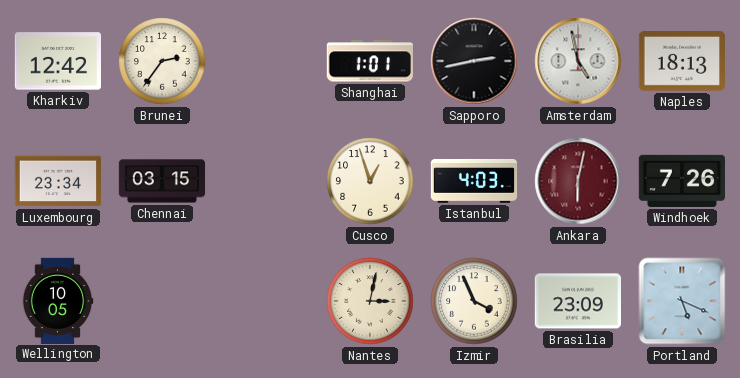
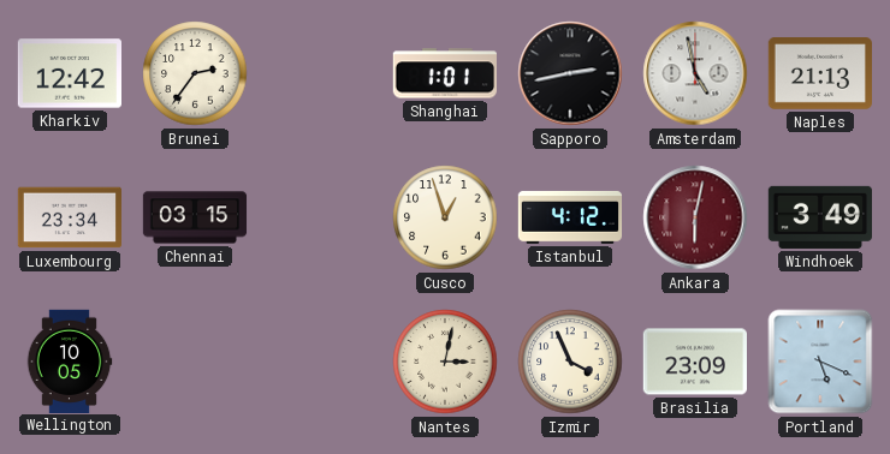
Naples: 18:13 -> 21:13
Istanbul: 4:03 -> 4:12
Windhoek: 7:26 -> 3:49
